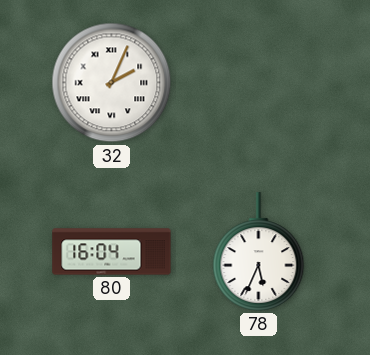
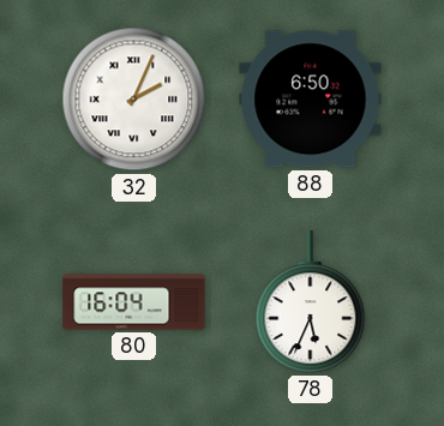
88: none -> 6:50
